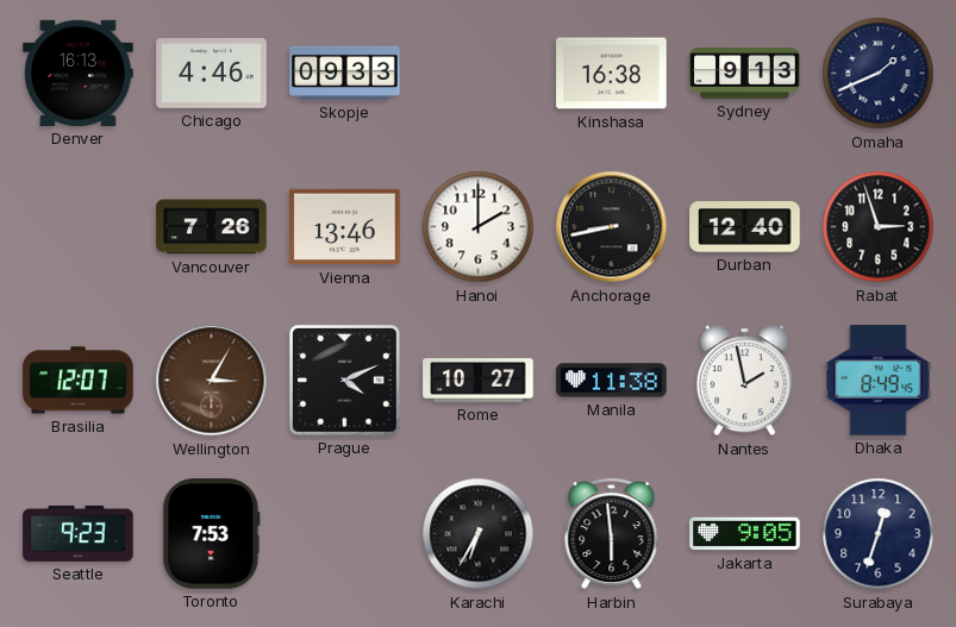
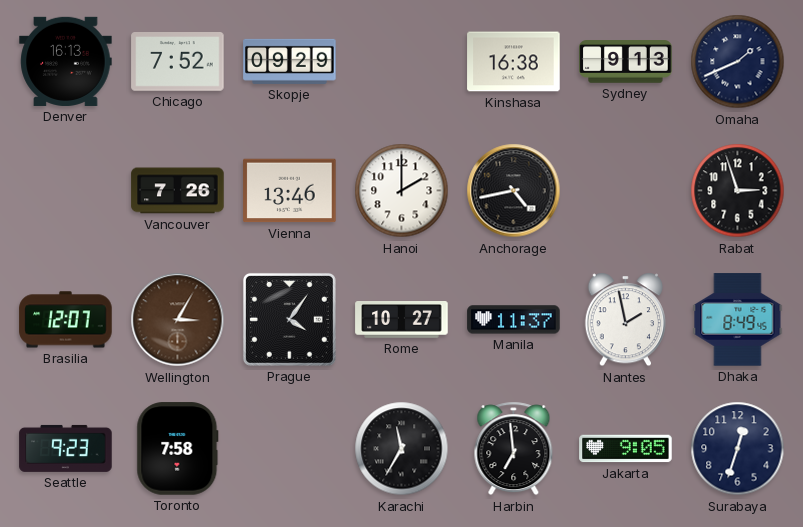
Chicago: 4:46 -> 7:52
Skopje: 09:33 -> 09:29
Anchorage: 8:43 -> 4:43
Durban: 12:40 -> none
Prague: 4:11 -> 4:06
Manila: 11:38 -> 11:37
Toronto: 7:53 -> 7:58
Karachi: 6:35 -> 11:35
Harbin: 5:59 -> 6:59
